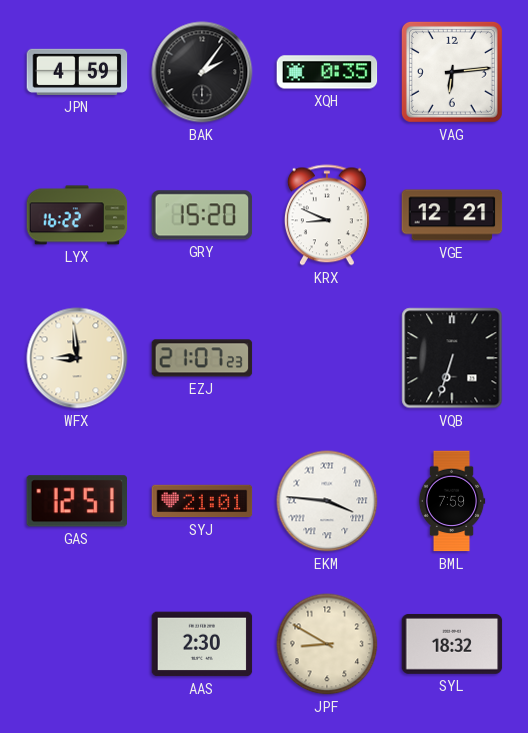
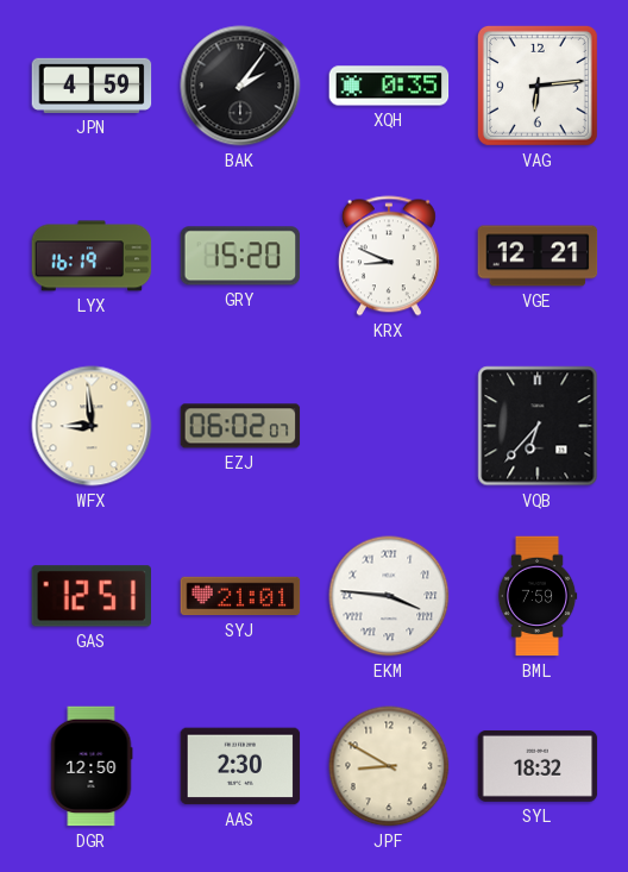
LYX: 16:22 -> 16:19
EZJ: 21:07 -> 06:02
VQB: 6:33 -> 6:37
DGR: none -> 12:50
